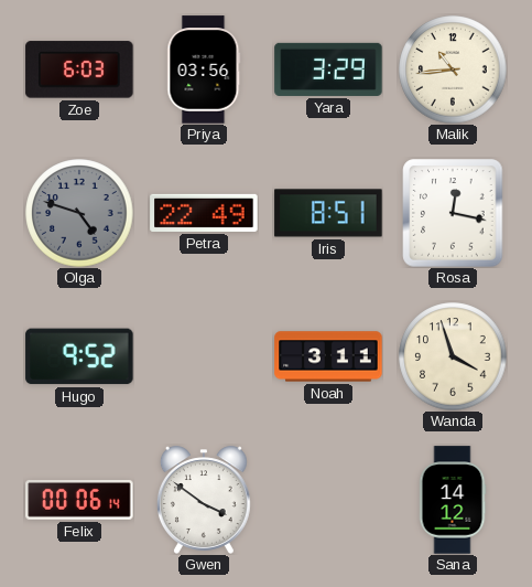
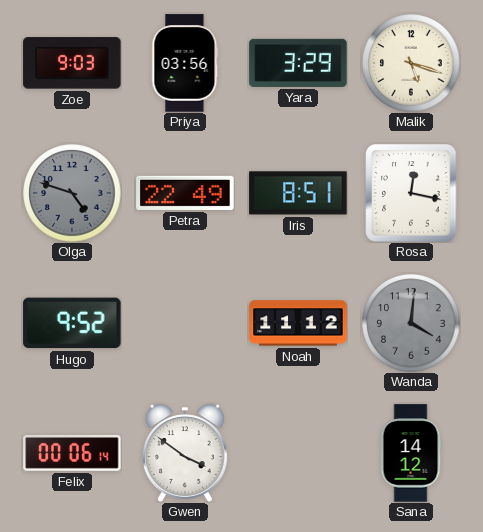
Zoe: 6:03 -> 9:03
Malik: 10:44 -> 5:18
Noah: 3:11 -> 11:12
Wanda: 3:57 -> 4:01
Wanda dial: cream -> grey
